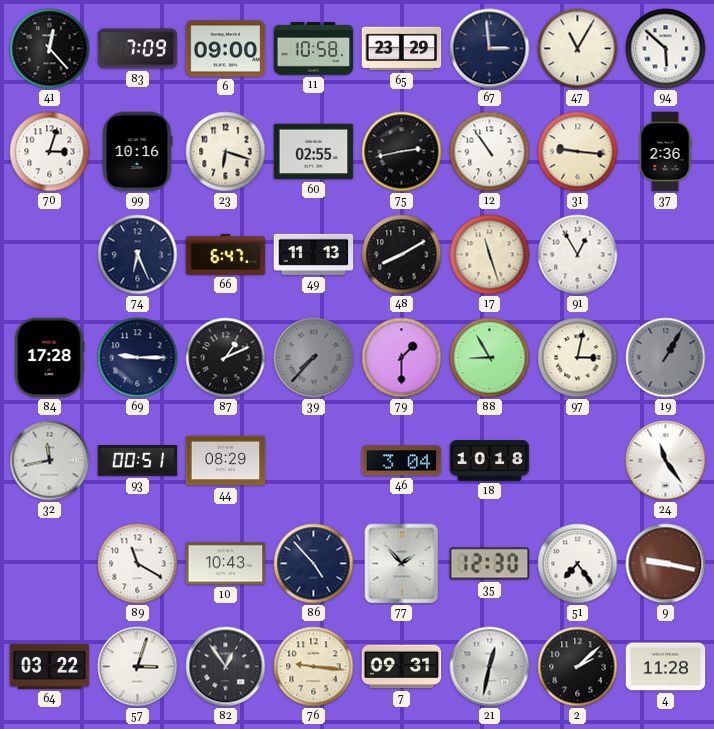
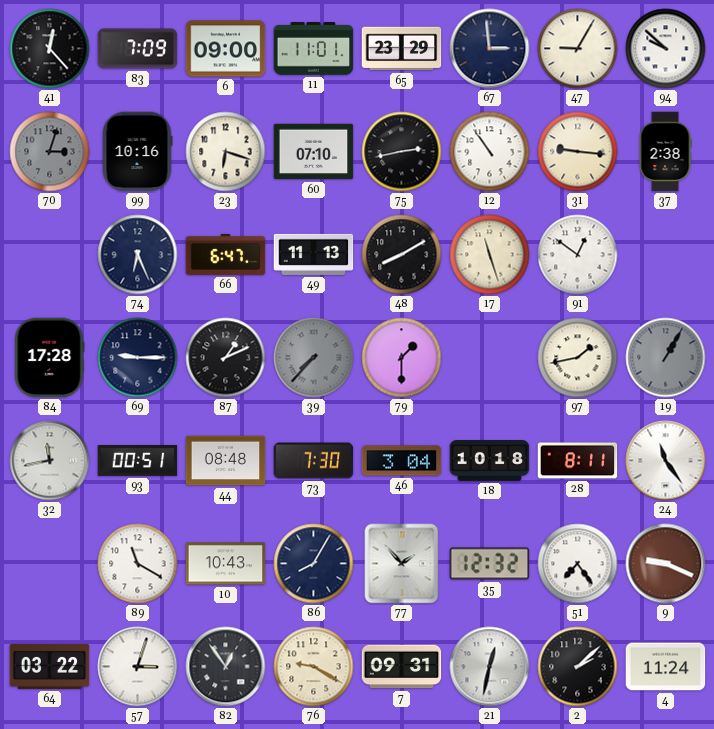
11: 10:58 -> 11:01
47: 11:05 -> 9:05
94: 5:52 -> 9:52
70 dial: white -> grey
60: 02:55 -> 07:10
37: 2:36 -> 2:38
91: 12:55 -> 12:51
88: 8:55 -> none
97: 3:02 -> 1:43
44: 08:29 -> 08:48
73: none -> 7:30
28: none -> 8:11
86: 4:53 -> 8:05
35: 12:30 -> 12:32
9: 9:17 -> 9:19
76: 9:16 -> 9:20
4: 11:28 -> 11:24
